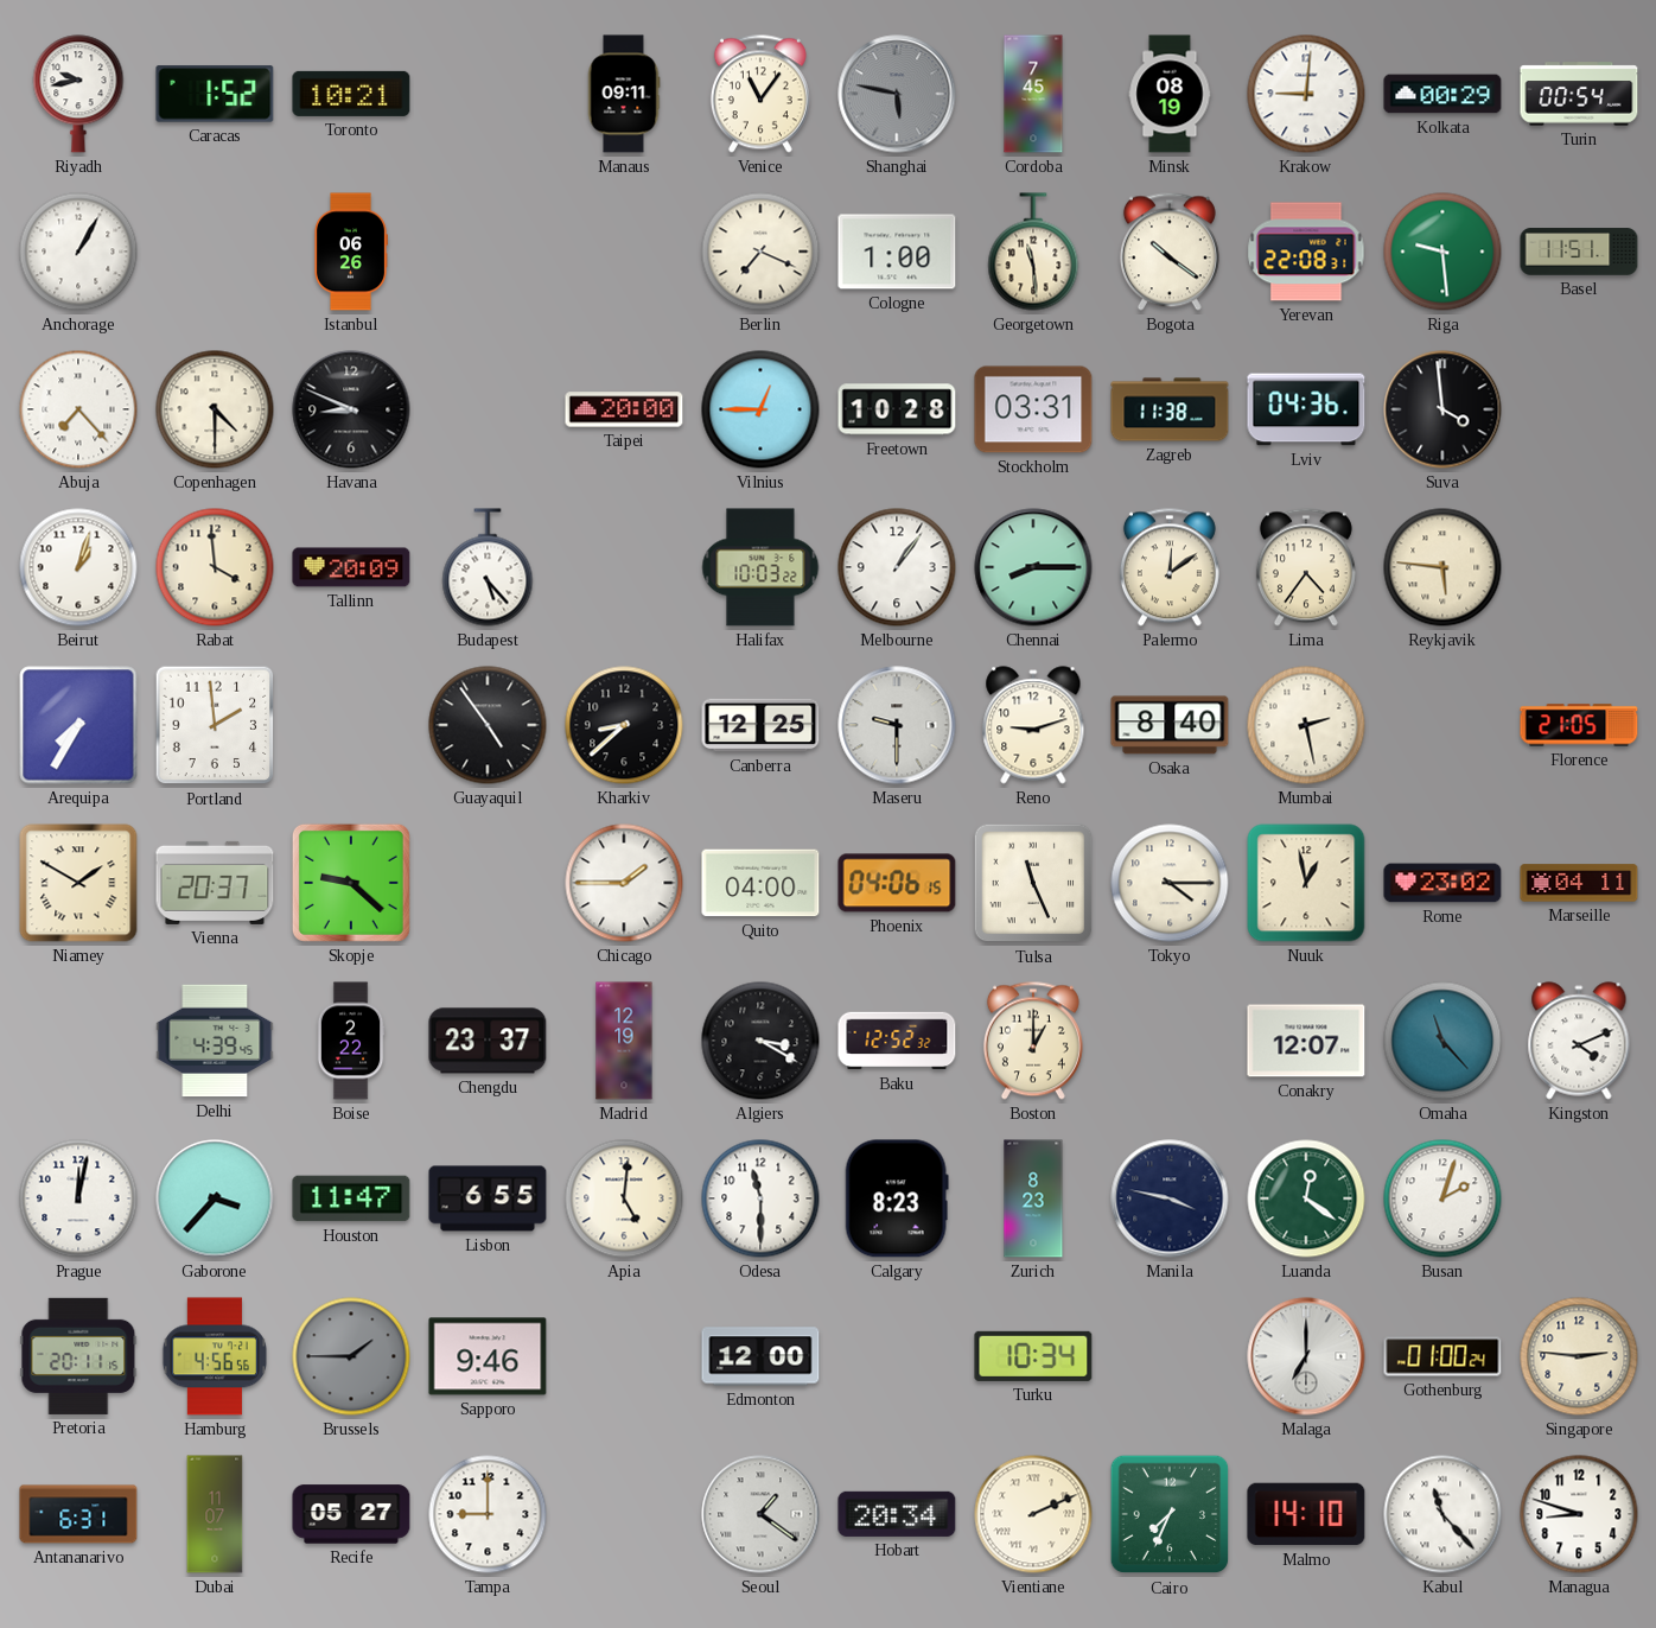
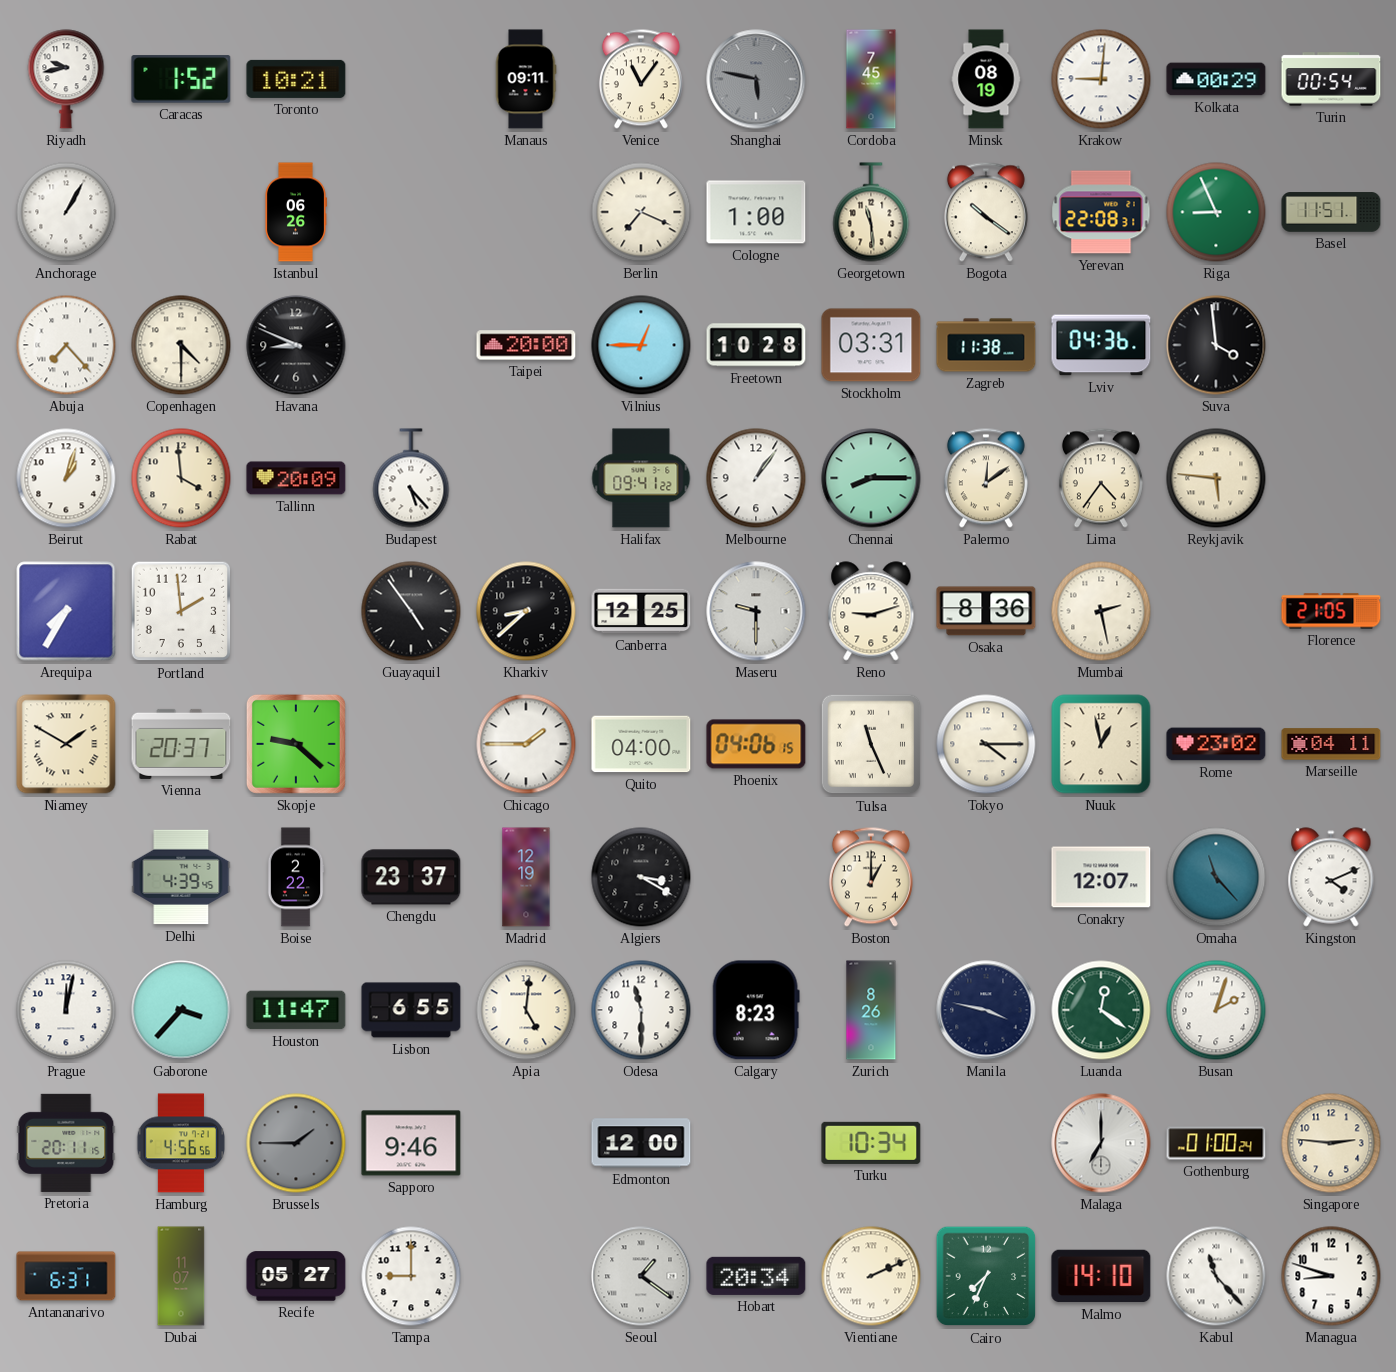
Riga: 9:29 -> 8:56
Halifax: 10:03 -> 09:41
Osaka: 8:40 -> 8:36
Baku: 12:52 -> none
Zurich: 8:23 -> 8:26
